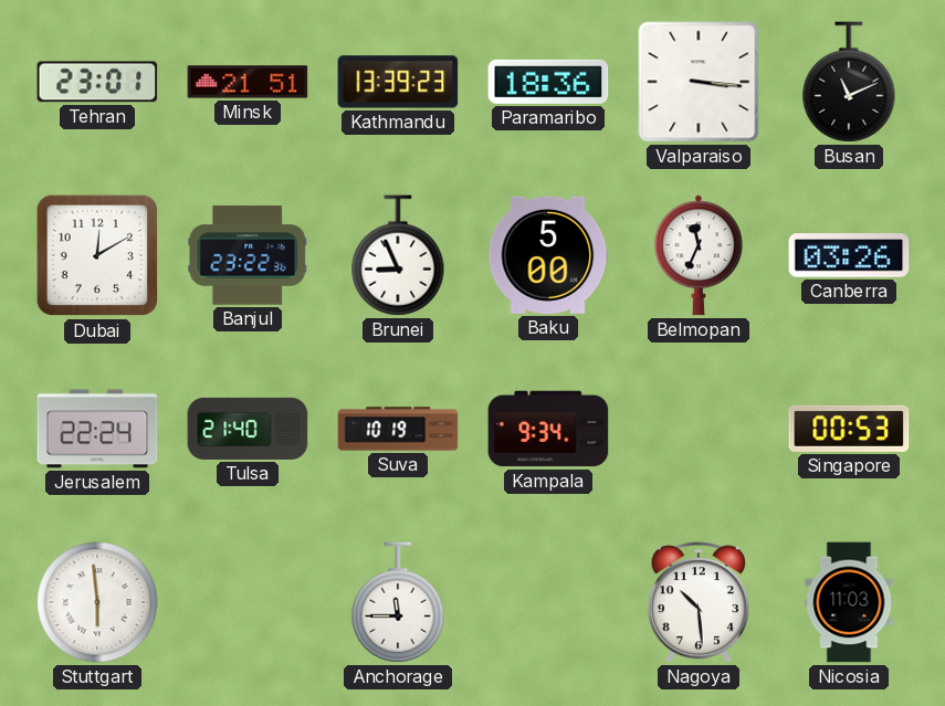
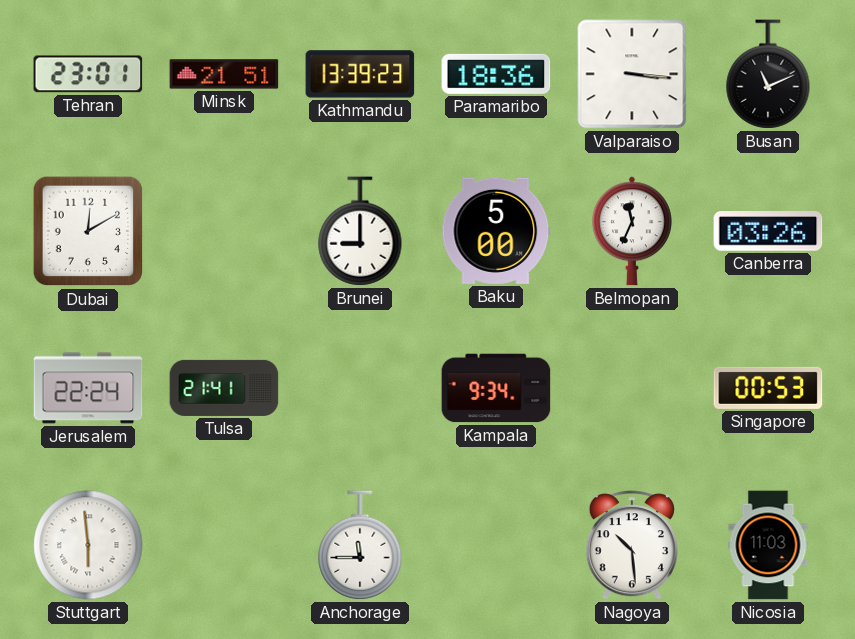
Banjul: 23:22 -> none
Brunei: 8:56 -> 9:00
Tulsa: 21:40 -> 21:41
Suva: 10:19 -> none
